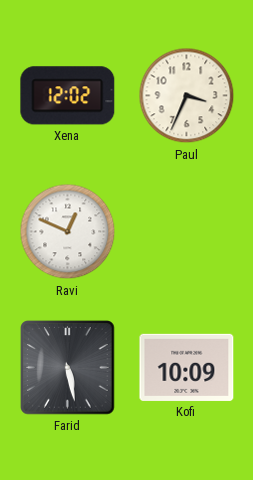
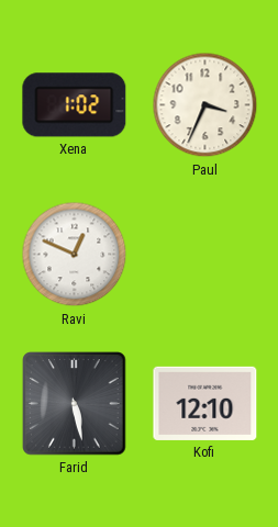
Xena: 12:02 -> 1:02
Kofi: 10:09 -> 12:10
